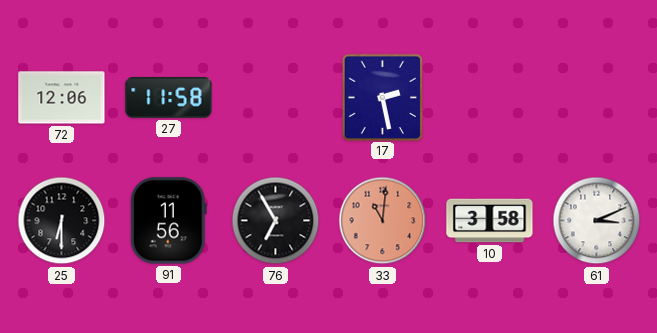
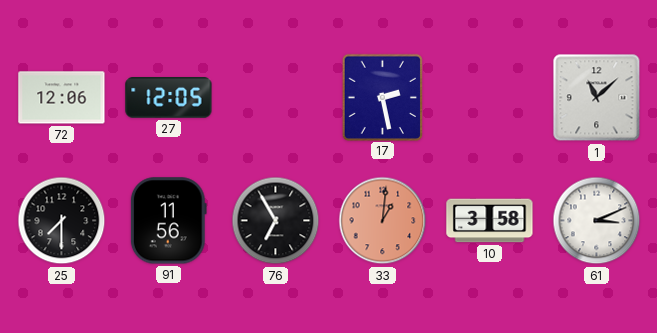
27: 11:58 -> 12:05
1: none -> 11:08
25: 6:30 -> 7:30
33: 11:01 -> 1:01
